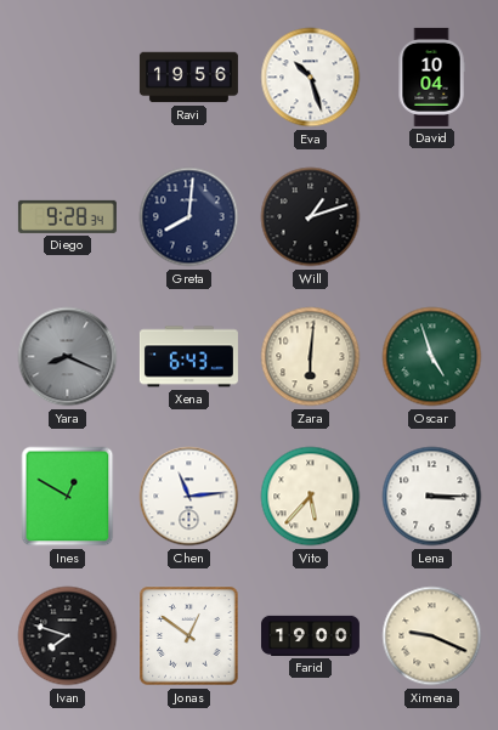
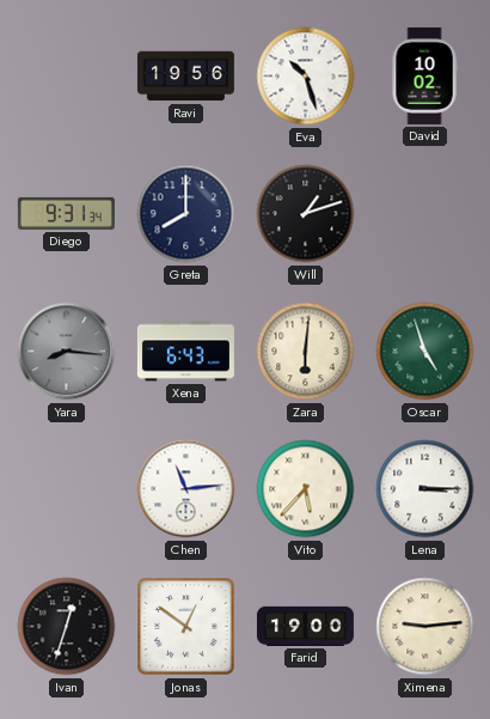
David: 10:04 -> 10:02
Diego: 9:28 -> 9:31
Greta: 8:01 -> 8:00
Yara: 8:19 -> 8:16
Ines: 12:50 -> none
Ivan: 7:48 -> 12:33
Ximena: 9:19 -> 9:14
